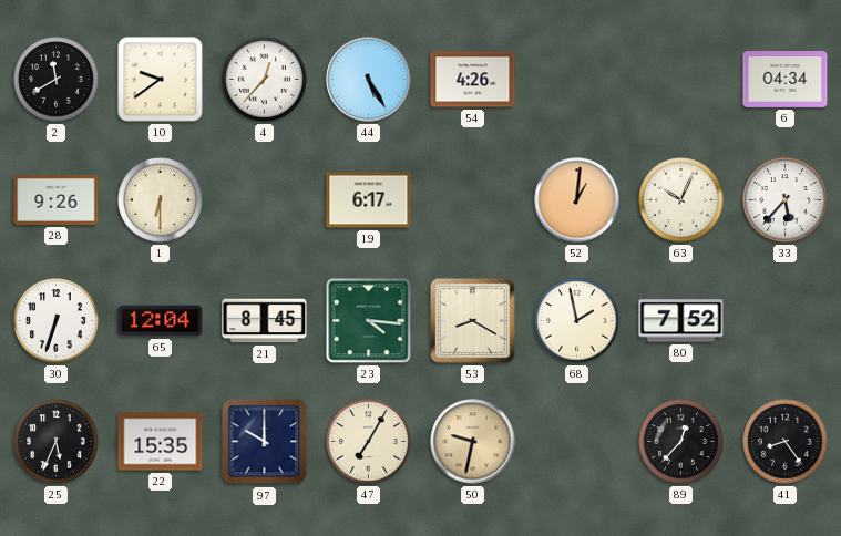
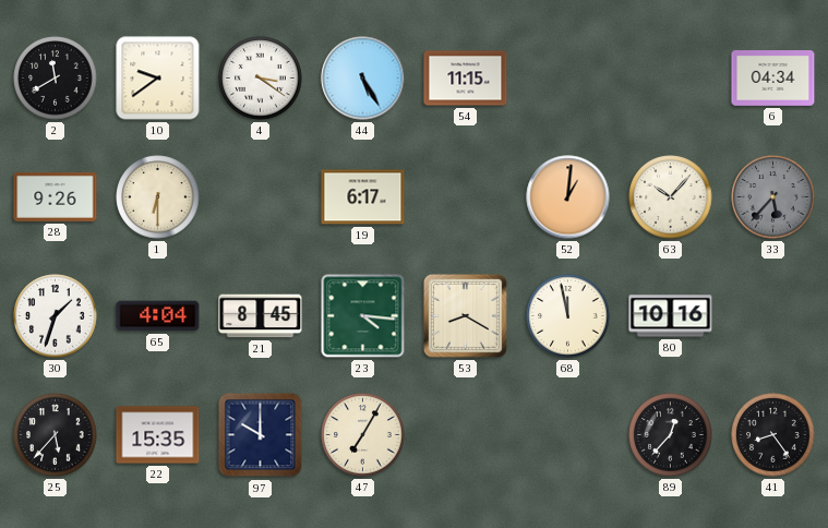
4: 12:37 -> 3:21
54: 4:26 -> 11:15
63: 10:04 -> 10:07
33 dial: white -> grey
30: 6:33 -> 1:33
65: 12:04 -> 4:04
68: 1:58 -> 11:58
80: 7:52 -> 10:16
25: 5:34 -> 5:37
50: 9:32 -> none
